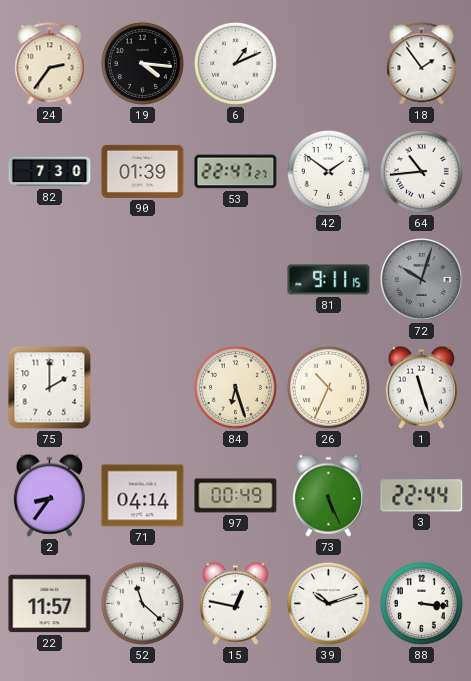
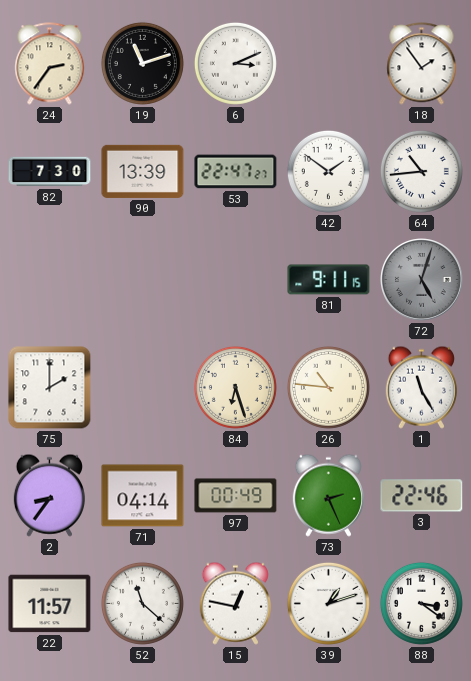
19: 4:16 -> 11:12
6: 1:11 -> 3:11
90: 01:39 -> 13:39
72: 10:03 -> 5:03
26: 10:34 -> 10:46
1: 11:27 -> 11:25
73: 5:26 -> 2:26
3: 22:44 -> 22:46
39: 10:12 -> 1:12
88: 3:16 -> 3:21
